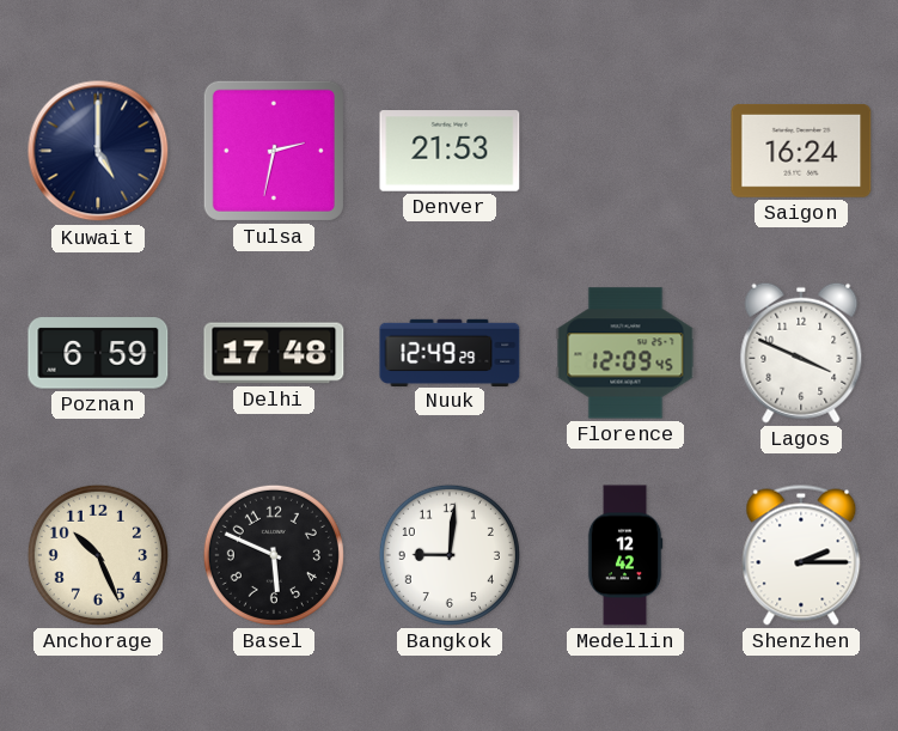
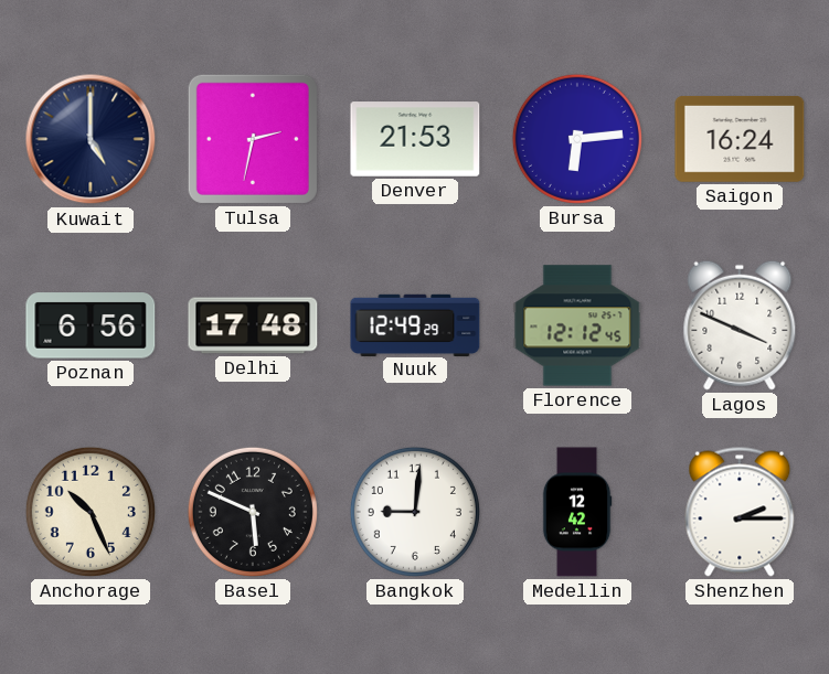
Bursa: none -> 6:14
Poznan: 6:59 -> 6:56
Florence: 12:09 -> 12:12
